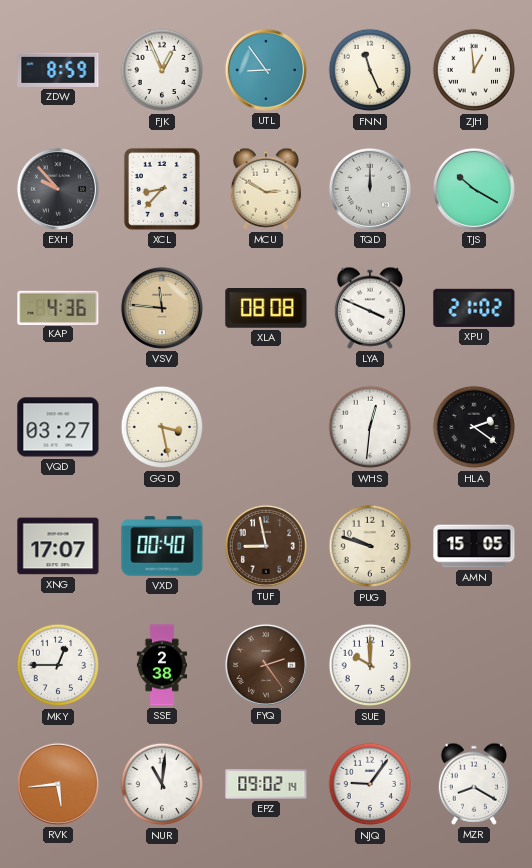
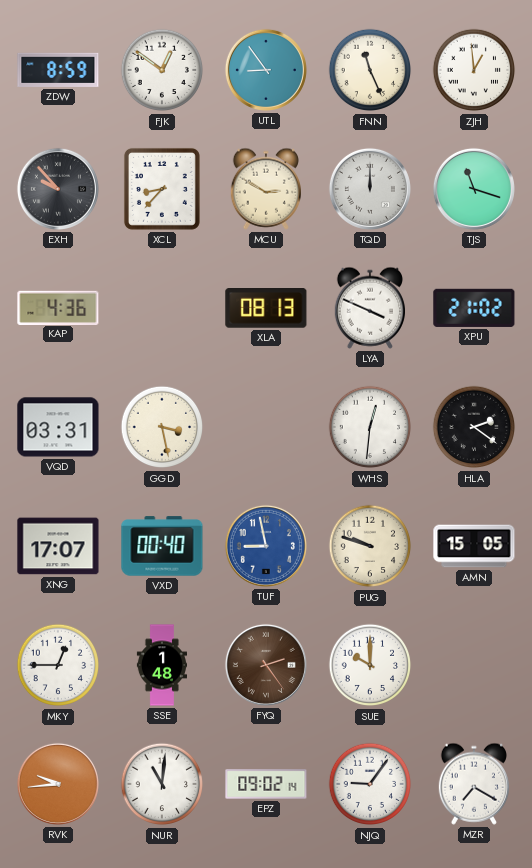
FJK: 12:56 -> 12:51
TJS: 10:20 -> 11:18
VSV: 11:46 -> none
XLA: 08:08 -> 08:13
VQD: 03:27 -> 03:31
TUF dial: brown -> blue
SSE: 2:38 -> 1:48
RVK: 5:44 -> 9:44
MZR: 8:20 -> 7:20
